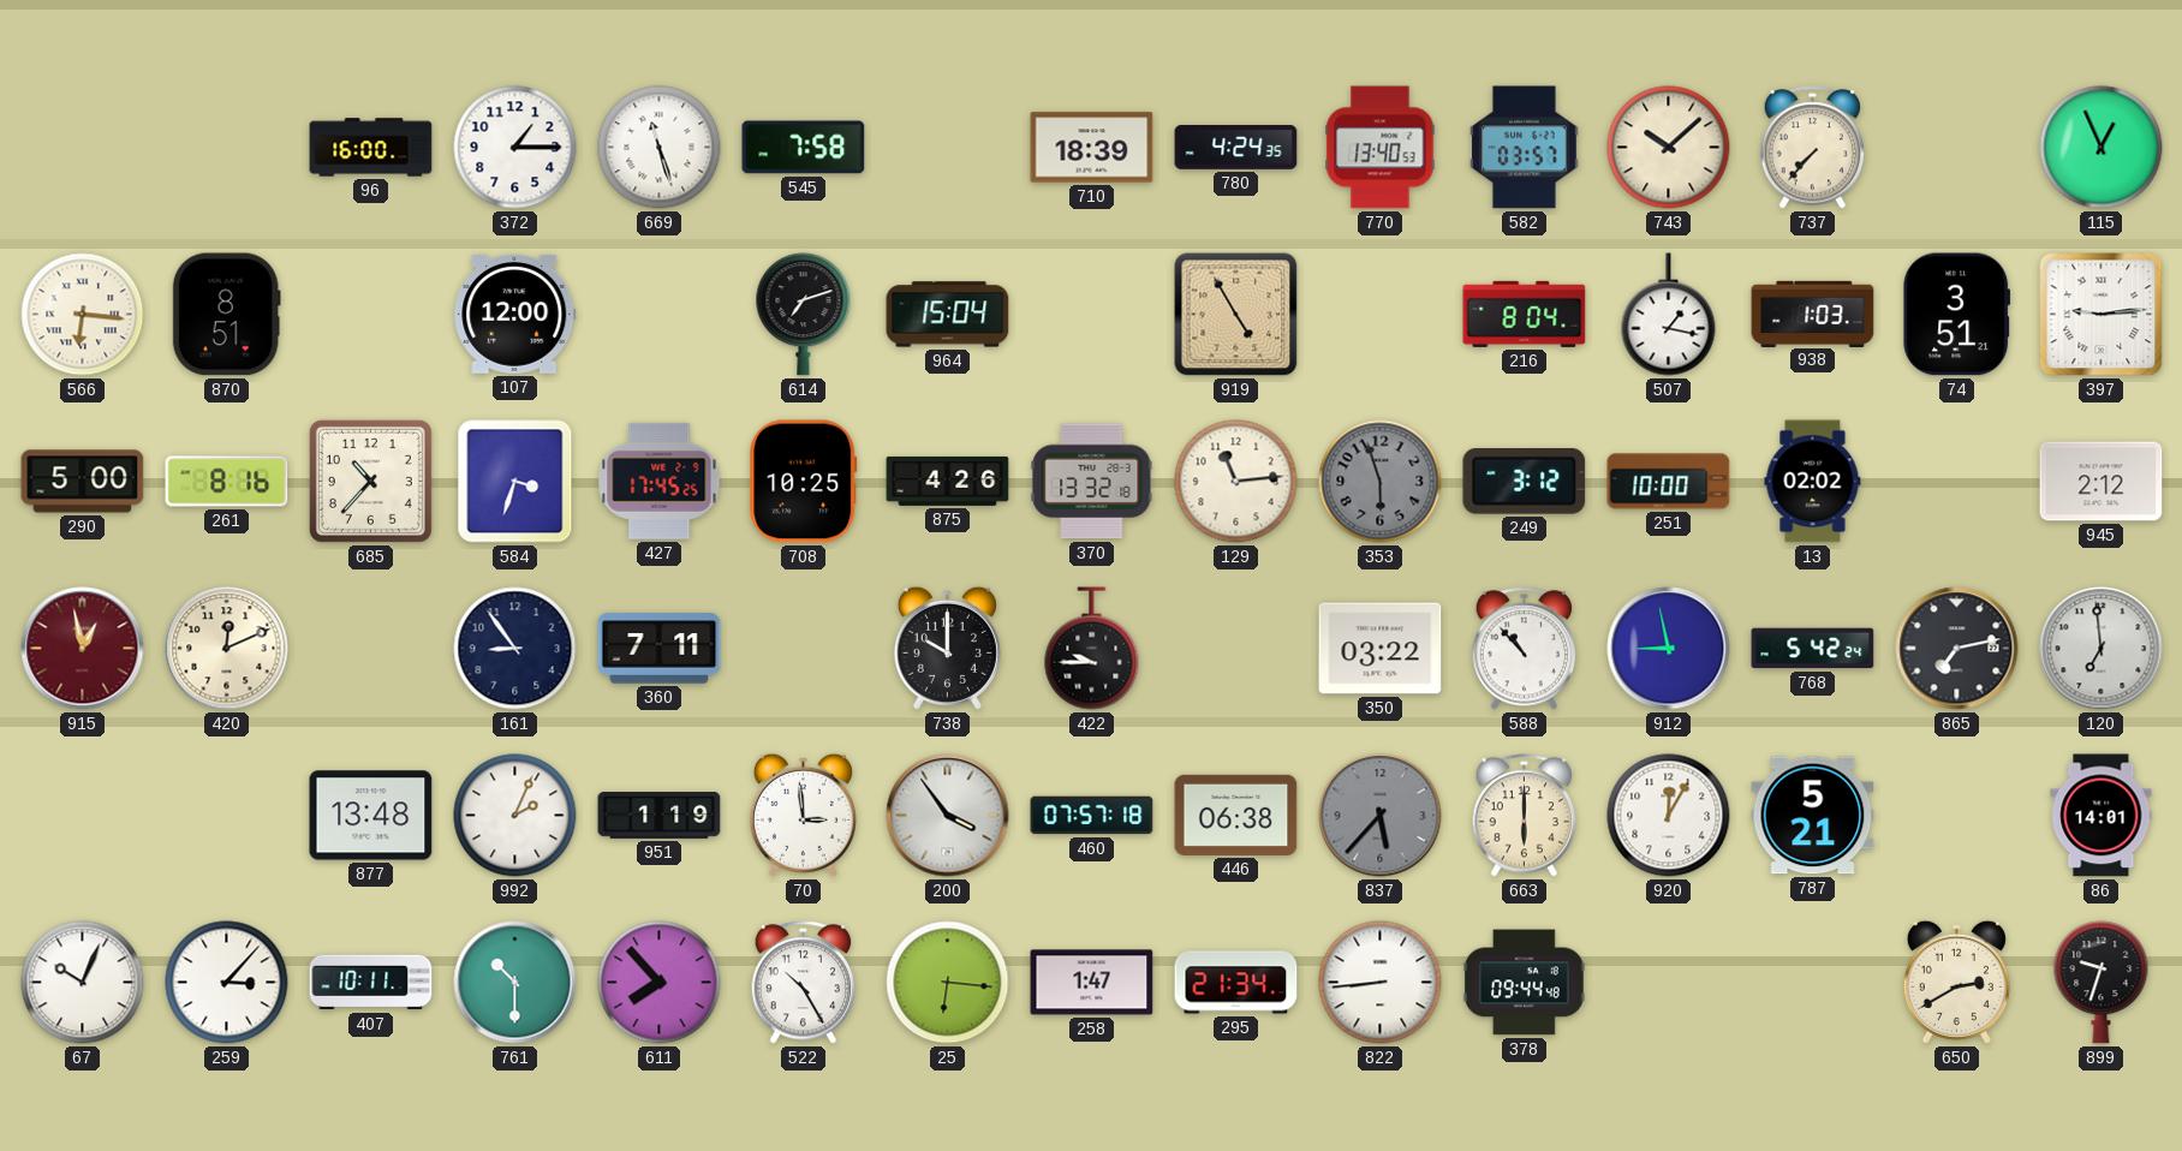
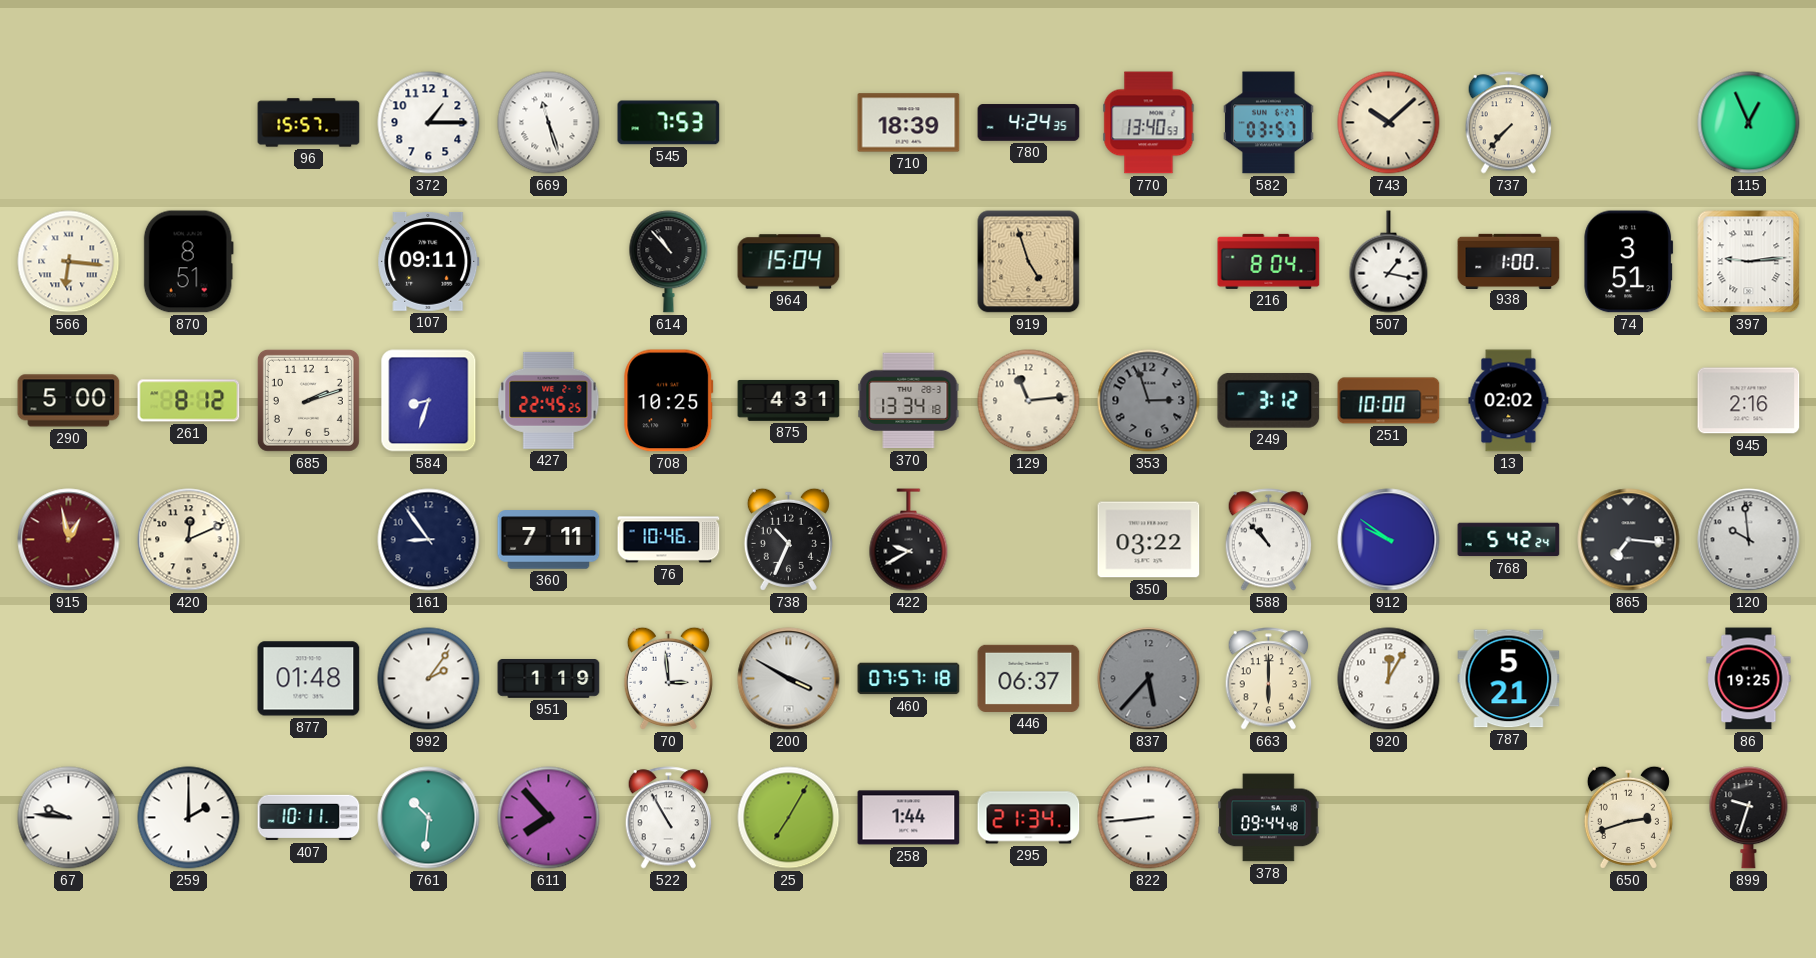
96: 16:00 -> 15:57
545: 7:58 -> 7:53
107: 12:00 -> 09:11
614: 7:12 -> 10:53
919: 4:55 -> 4:57
938: 1:03 -> 1:00
261: 8:16 -> 8:12
685: 10:37 -> 2:12
584: 3:33 -> 8:33
427: 17:45 -> 22:45
875: 4:26 -> 4:31
370: 13:32 -> 13:34
353: 5:57 -> 2:57
945: 2:12 -> 2:16
76: none -> 10:46
738: 10:00 -> 10:34
422: 9:45 -> 9:40
912: 8:58 -> 9:51
865: 7:13 -> 7:16
120: 6:59 -> 9:59
877: 13:48 -> 01:48
992: 2:04 -> 2:06
200: 3:54 -> 3:50
446: 06:38 -> 06:37
86: 14:01 -> 19:25
67: 10:04 -> 9:46
259: 3:07 -> 2:00
761: 10:30 -> 10:31
522: 10:25 -> 10:55
25: 6:16 -> 7:05
258: 1:47 -> 1:44
650: 2:40 -> 2:42
